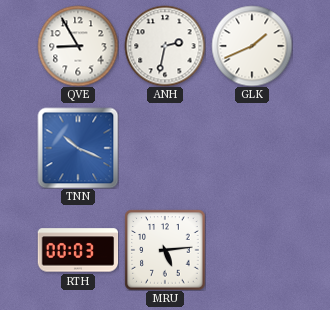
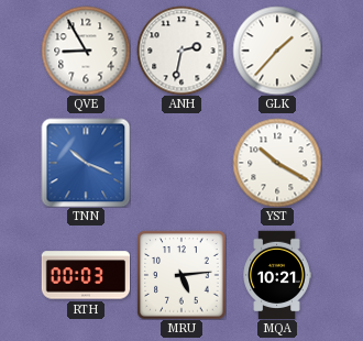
GLK: 1:41 -> 1:37
YST: none -> 10:20
MQA: none -> 10:21
